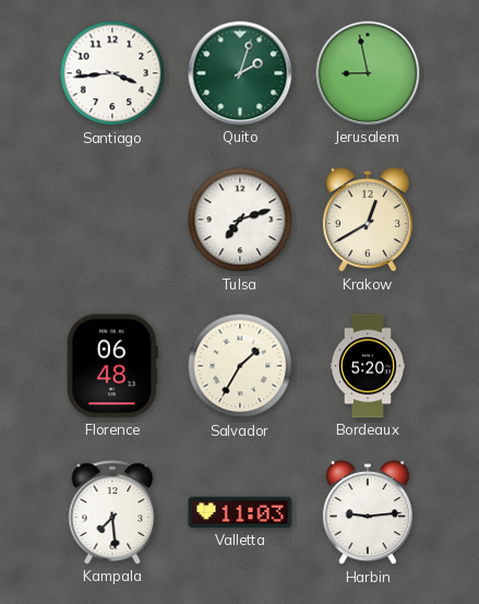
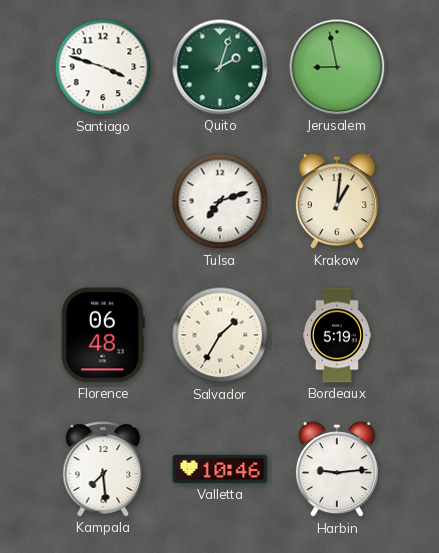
Santiago: 3:44 -> 3:48
Krakow: 12:40 -> 1:01
Bordeaux: 5:20 -> 5:19
Valletta: 11:03 -> 10:46
